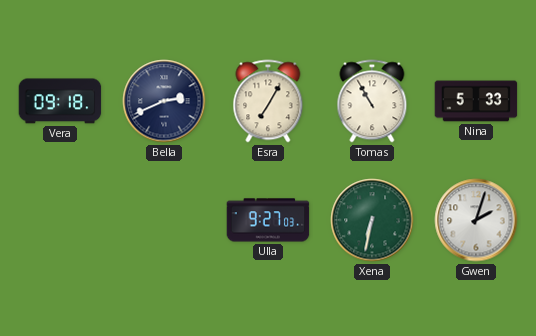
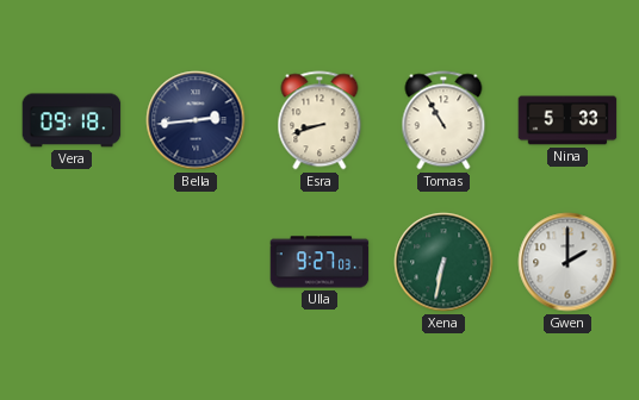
Bella: 2:41 -> 2:44
Esra: 7:05 -> 8:42
Gwen: 2:03 -> 2:00
